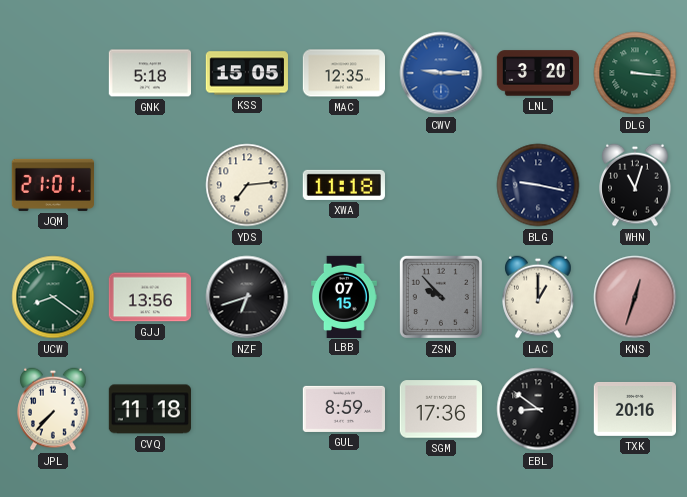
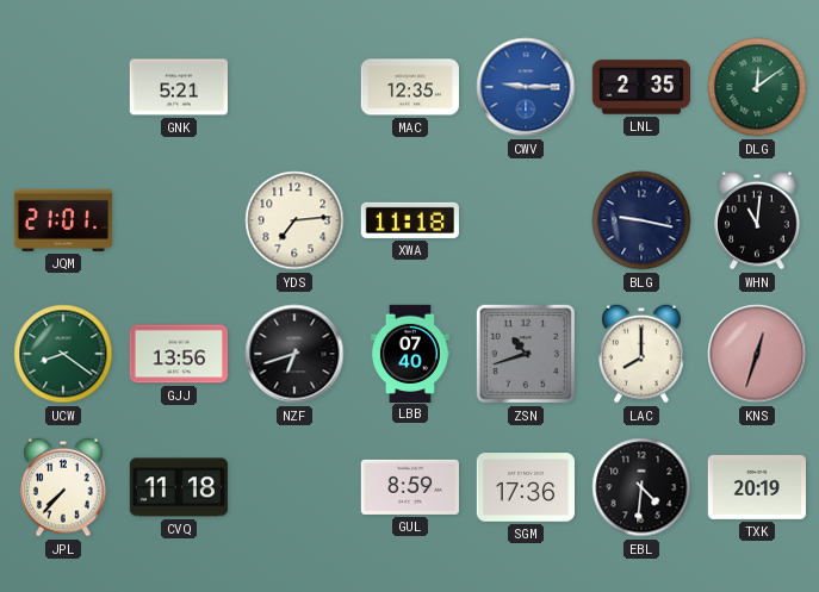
GNK: 5:18 -> 5:21
KSS: 15:05 -> none
LNL: 3:20 -> 2:35
DLG: 3:16 -> 12:09
WHN: 11:03 -> 11:01
LBB: 07:15 -> 07:40
ZSN: 9:53 -> 10:42
LAC: 1:00 -> 8:00
EBL: 8:51 -> 4:31
TXK: 20:16 -> 20:19
